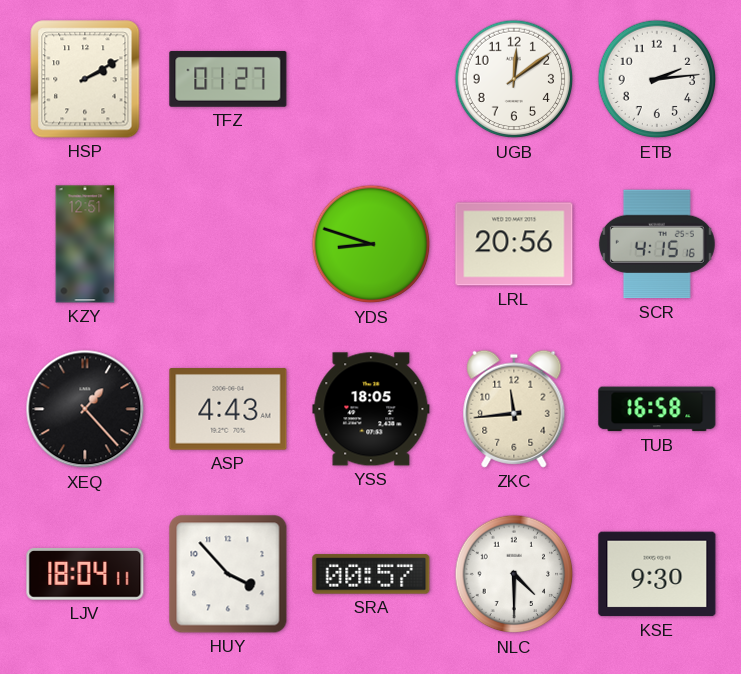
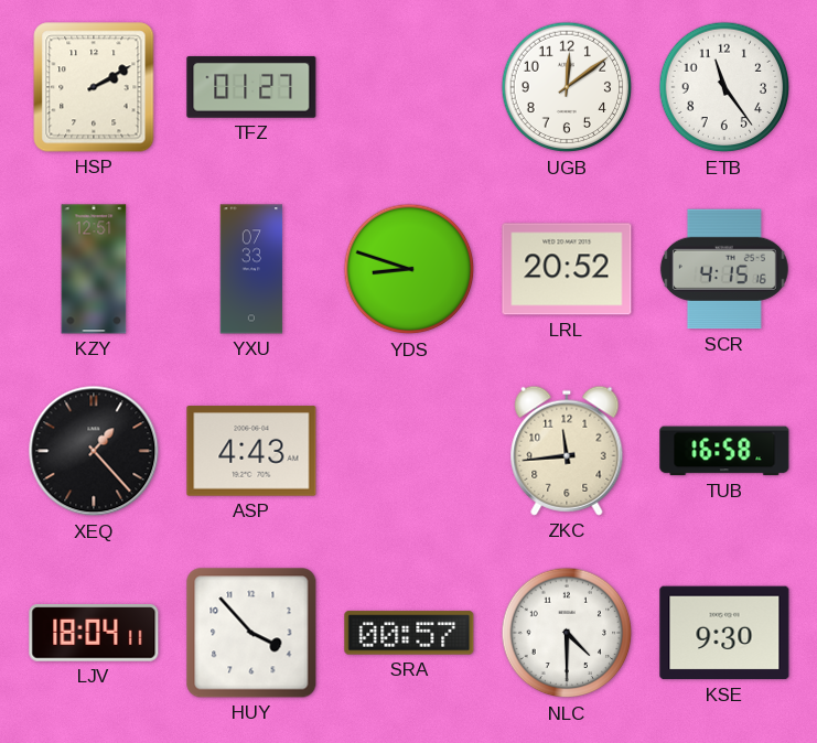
ETB: 2:14 -> 11:24
YXU: none -> 07:33
LRL: 20:56 -> 20:52
YSS: 18:05 -> none
